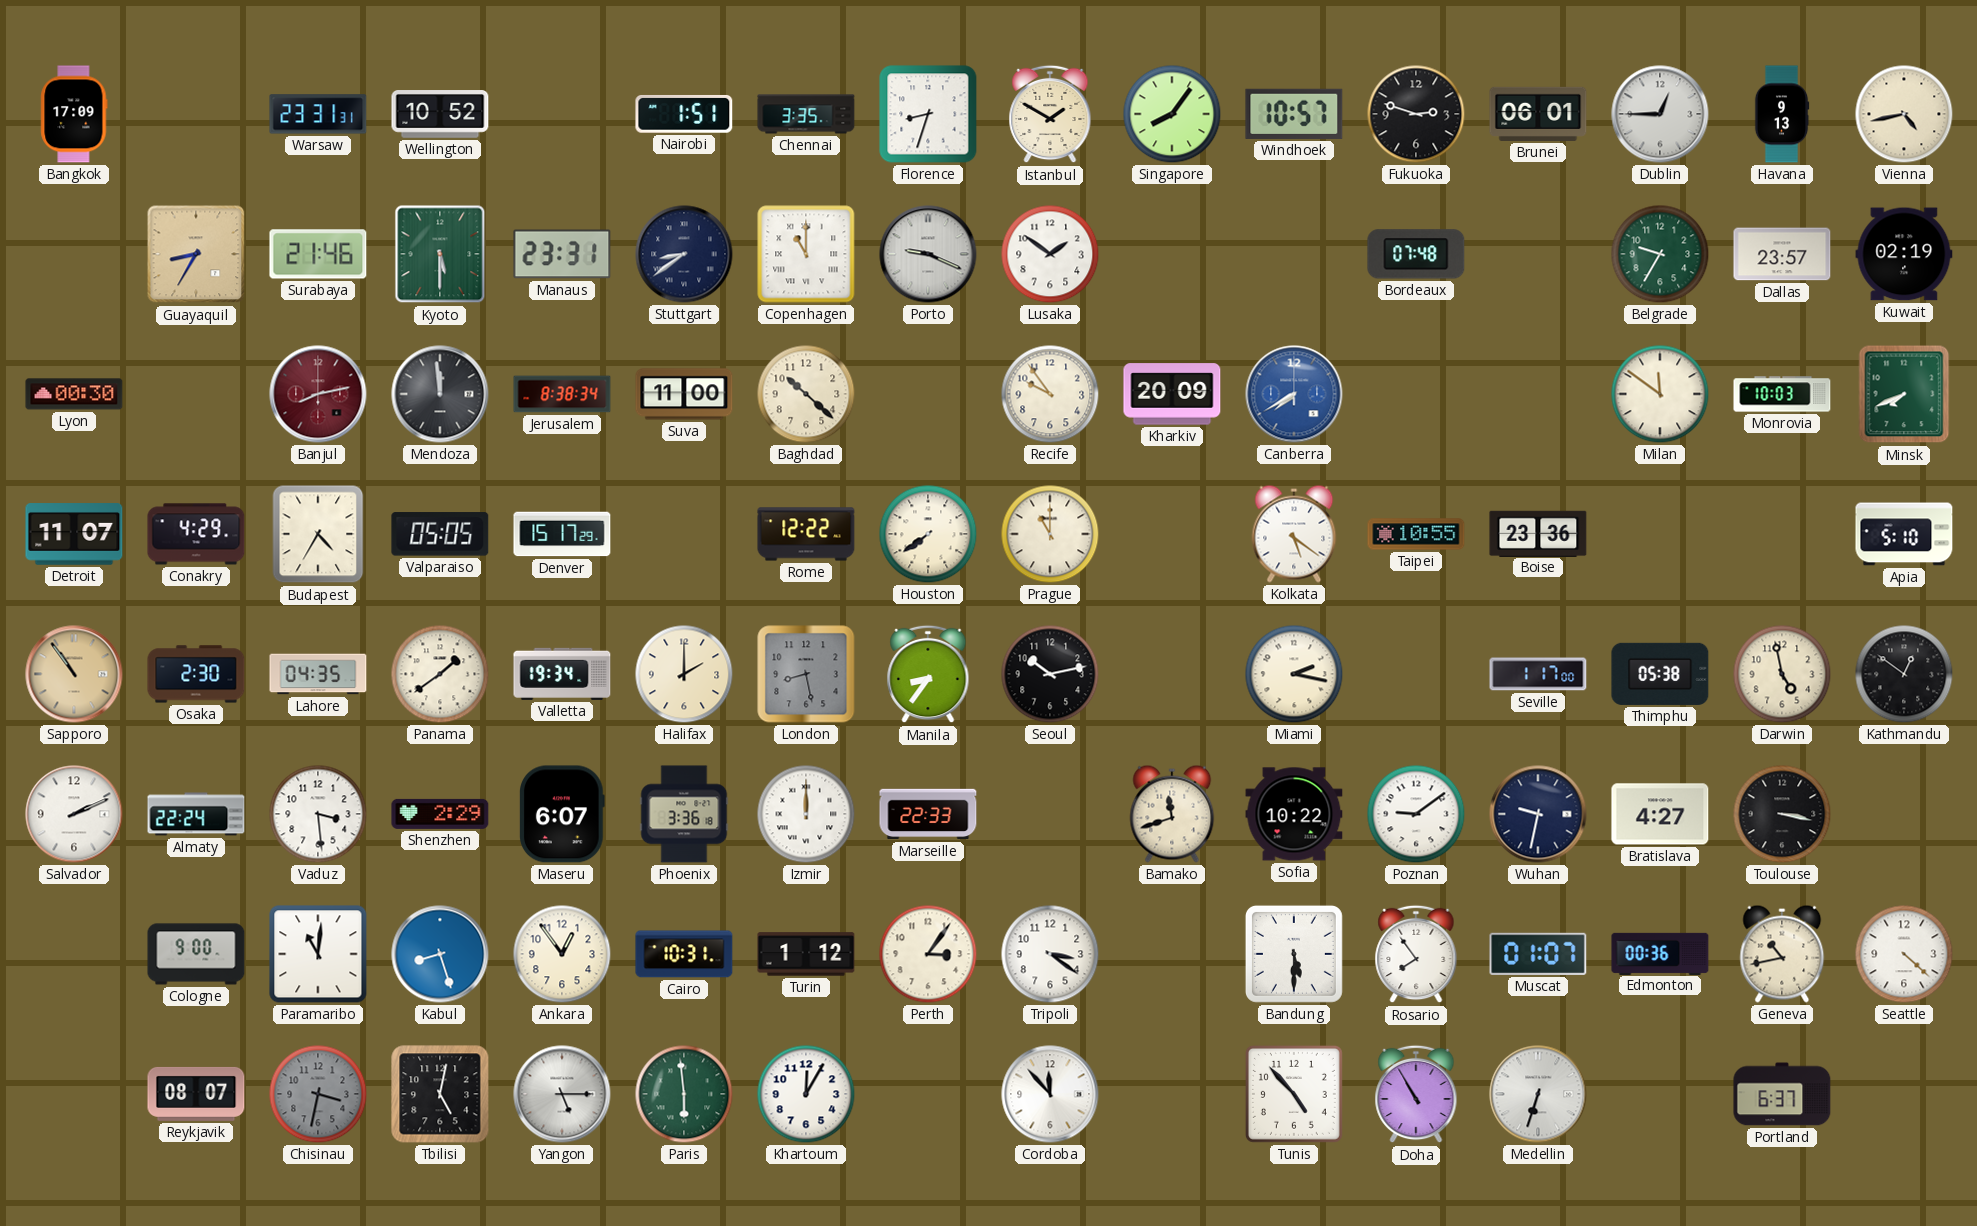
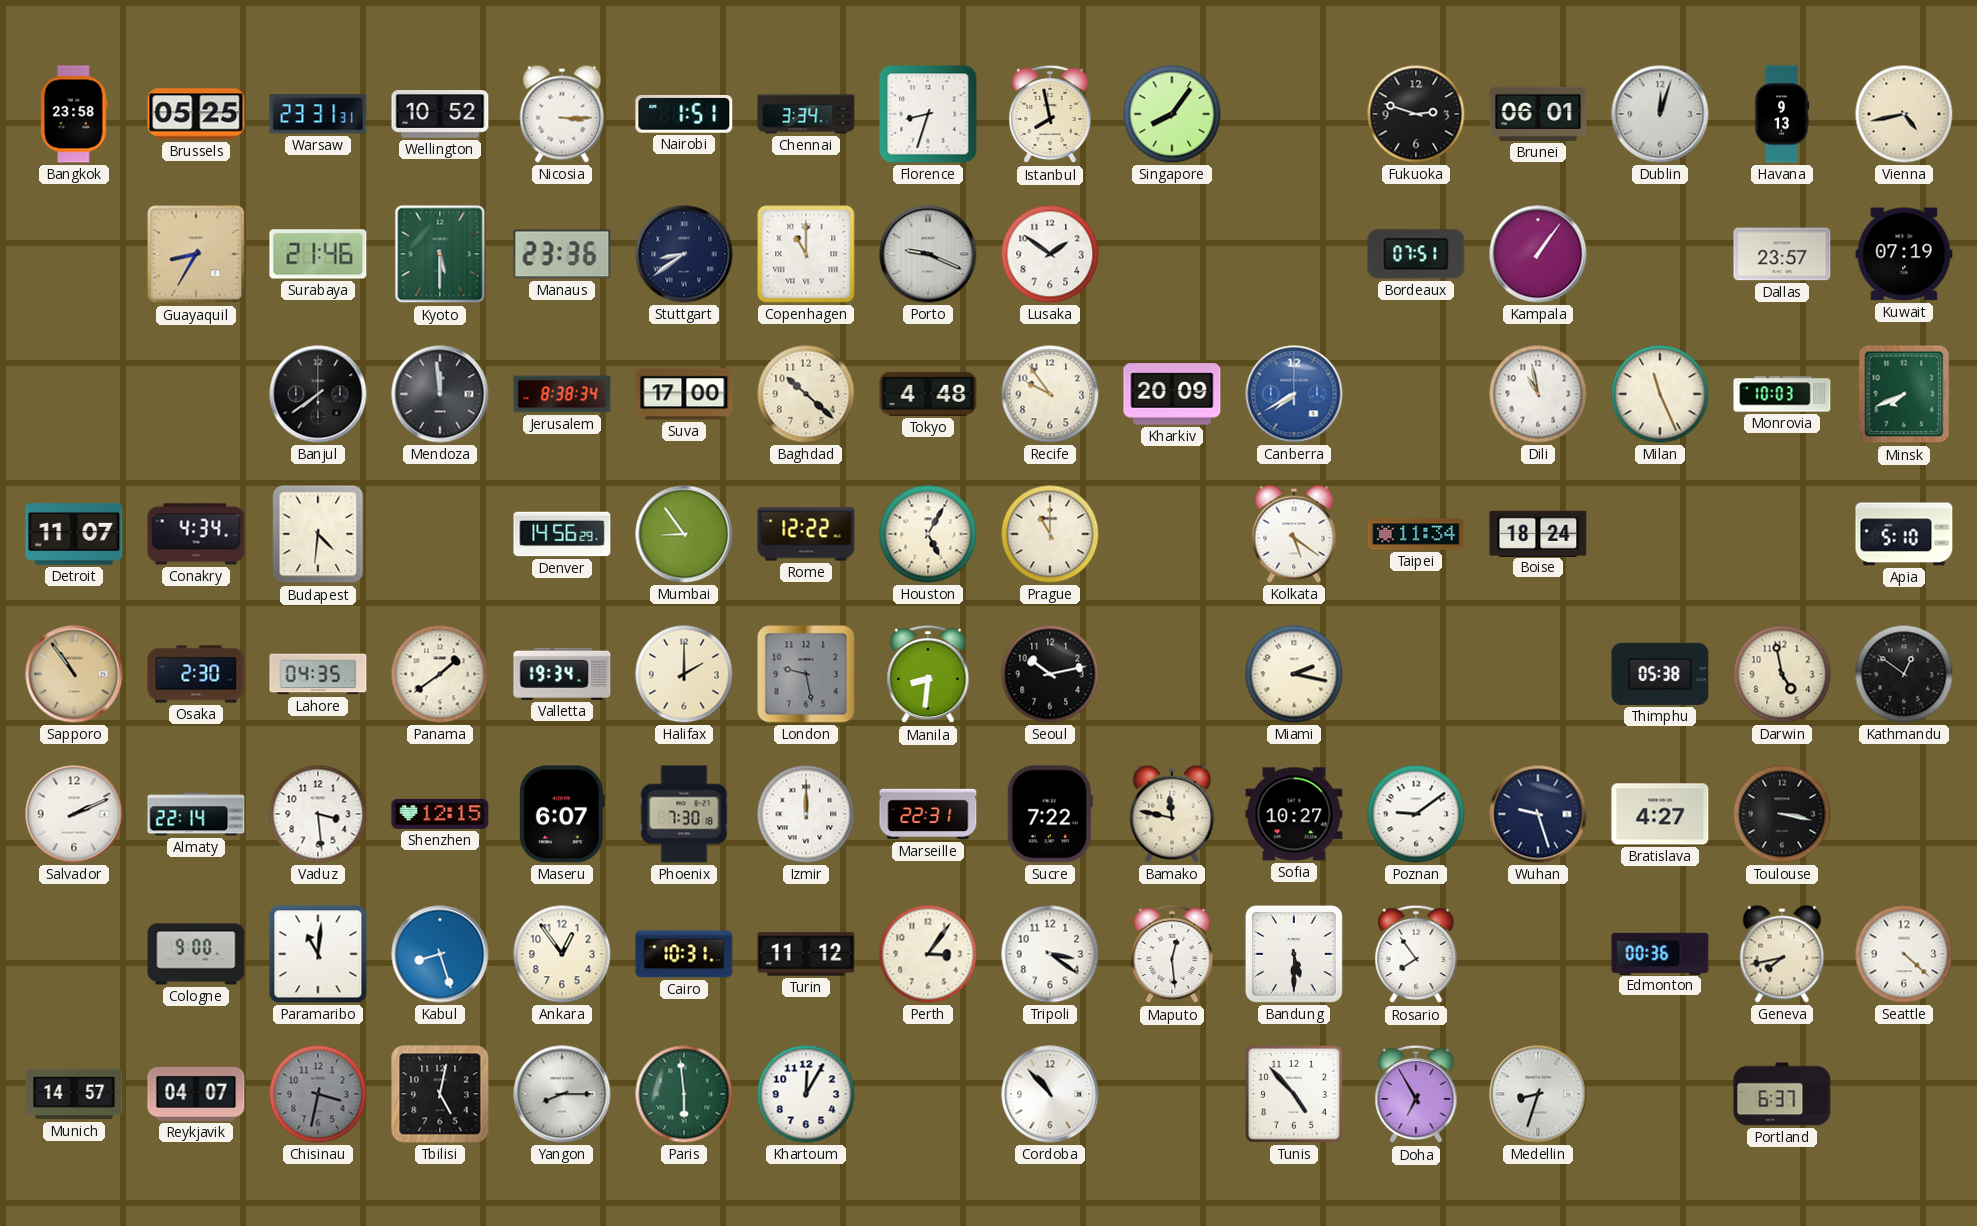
Bangkok: 17:09 -> 23:58
Brussels: none -> 05:25
Nicosia: none -> 3:15
Chennai: 3:35 -> 3:34
Istanbul: 1:50 -> 7:58
Windhoek: 10:57 -> none
Dublin: 12:45 -> 12:03
Manaus: 23:31 -> 23:36
Bordeaux: 07:48 -> 07:51
Kampala: none -> 1:06
Belgrade: 9:35 -> none
Kuwait: 02:19 -> 07:19
Lyon: 00:30 -> none
Banjul: 8:13 -> 7:39
Banjul dial: burgundy -> black
Suva: 11:00 -> 17:00
Tokyo: none -> 4:48
Dili: none -> 10:58
Milan: 11:51 -> 11:26
Conakry: 4:29 -> 4:34
Budapest: 4:35 -> 4:31
Valparaiso: 05:05 -> none
Denver: 15:17 -> 14:56
Mumbai: none -> 8:54
Houston: 7:39 -> 5:05
Taipei: 10:55 -> 11:34
Boise: 23:36 -> 18:24
London: 8:28 -> 9:28
Manila: 8:36 -> 8:31
Seville: 1:17 -> none
Almaty: 22:24 -> 22:14
Shenzhen: 2:29 -> 12:15
Phoenix: 3:36 -> 7:30
Marseille: 22:33 -> 22:31
Sucre: none -> 7:22
Bamako: 11:42 -> 11:47
Sofia: 10:22 -> 10:27
Wuhan: 9:32 -> 9:27
Turin: 1:12 -> 11:12
Maputo: none -> 12:29
Muscat: 01:07 -> none
Geneva: 10:43 -> 7:43
Munich: none -> 14:57
Reykjavik: 08:07 -> 04:07
Yangon: 5:15 -> 8:15
Cordoba: 11:53 -> 10:53
Doha: 10:55 -> 6:55
Medellin: 6:33 -> 8:33
